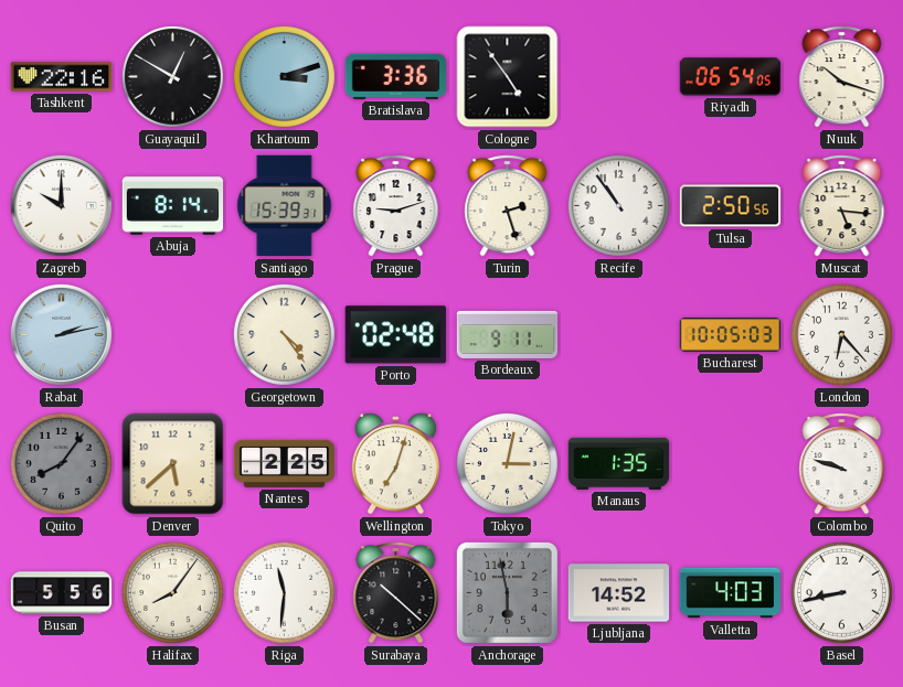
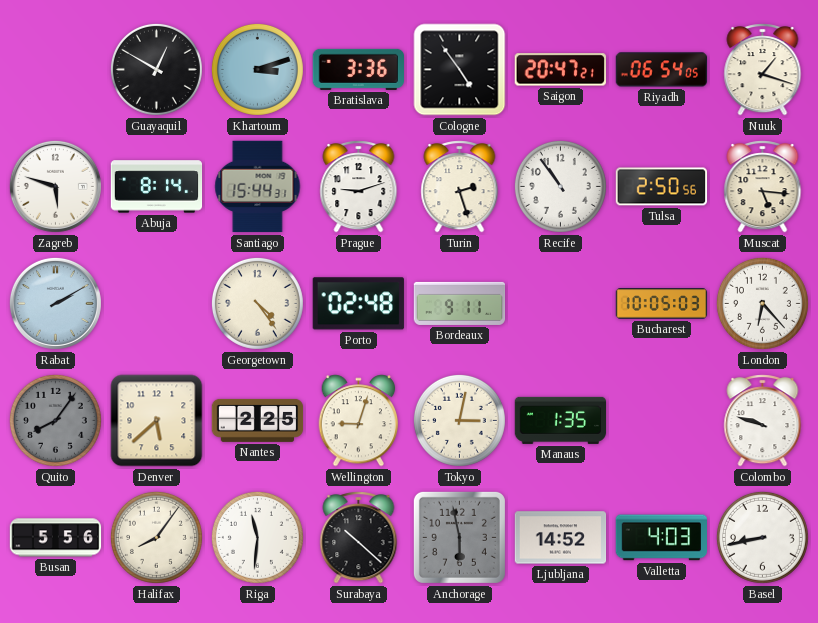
Tashkent: 22:16 -> none
Saigon: none -> 20:47
Nuuk: 10:18 -> 1:18
Zagreb: 10:00 -> 5:48
Santiago: 15:39 -> 15:44
Rabat: 2:13 -> 2:10
Wellington: 7:03 -> 9:03
